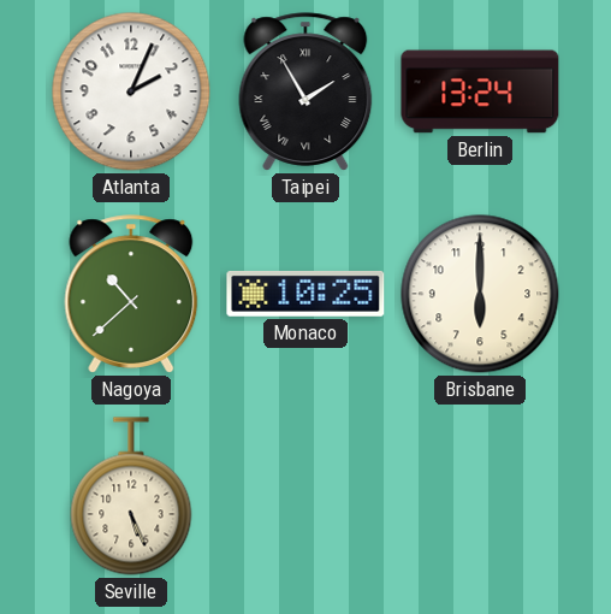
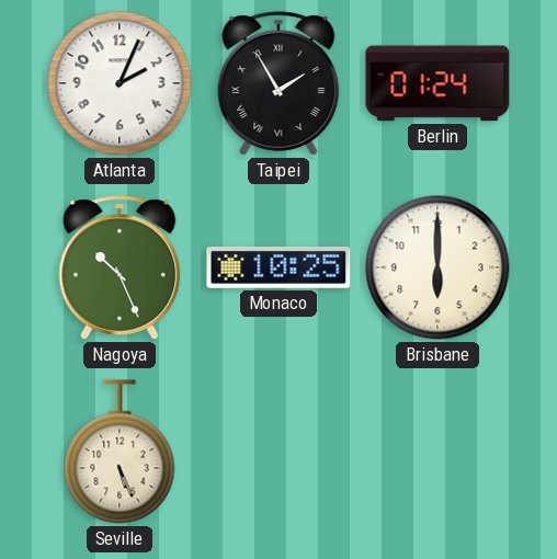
Berlin: 13:24 -> 01:24
Nagoya: 10:38 -> 10:26
